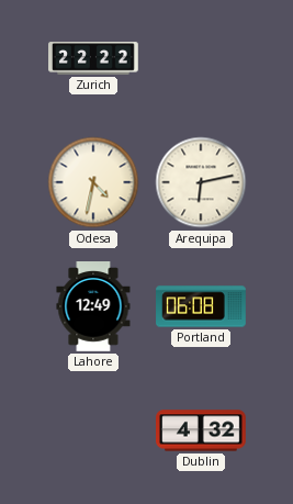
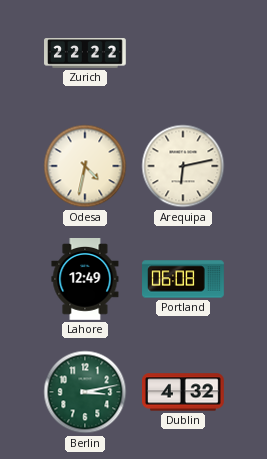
Berlin: none -> 3:13
